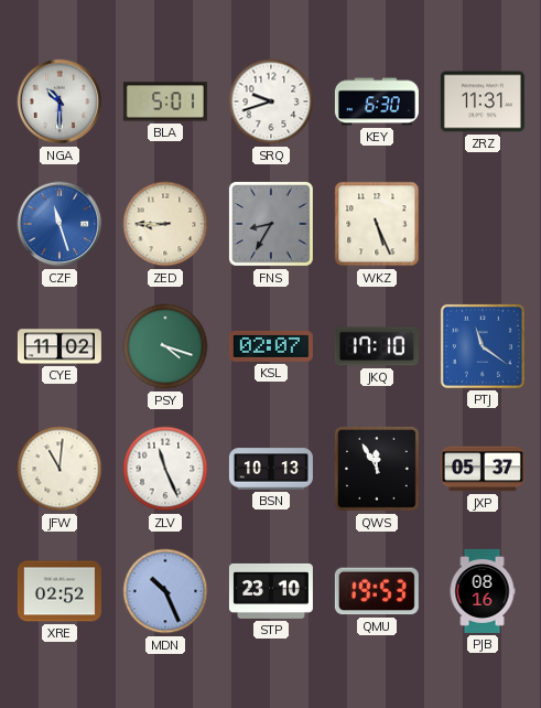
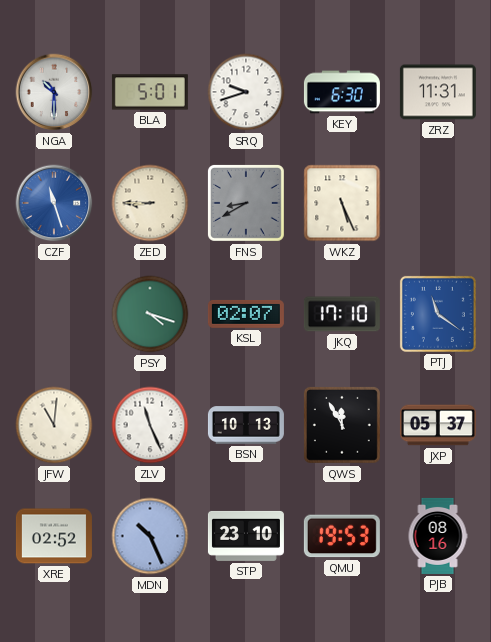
FNS: 8:35 -> 8:40
CYE: 11:02 -> none
